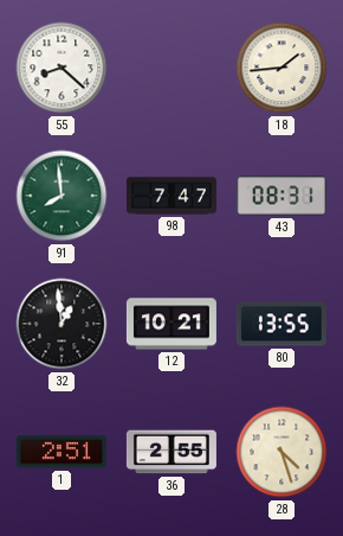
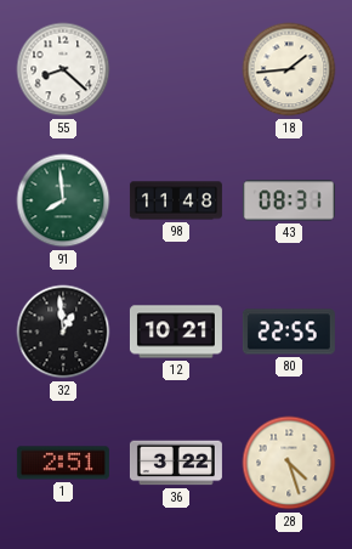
98: 7:47 -> 11:48
80: 13:55 -> 22:55
36: 2:55 -> 3:22
